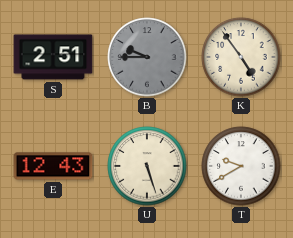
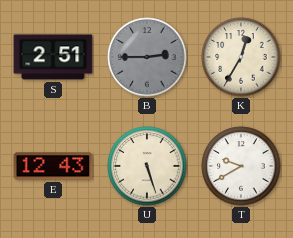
B: 9:45 -> 2:45
K: 4:54 -> 12:35
